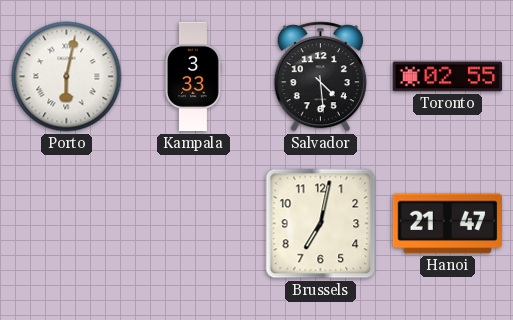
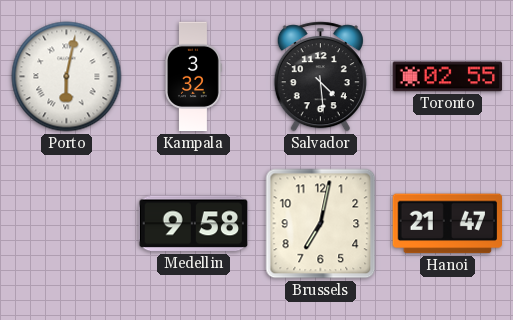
Kampala: 3:33 -> 3:32
Medellin: none -> 9:58
